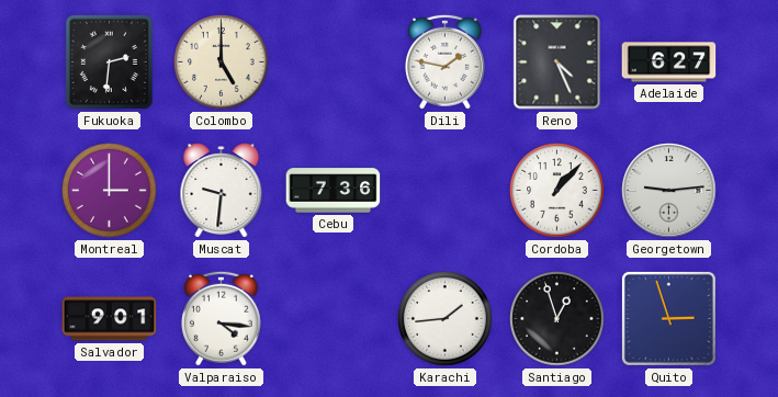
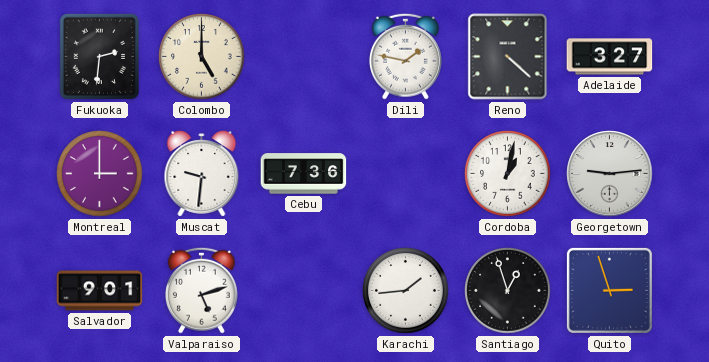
Reno: 4:26 -> 4:22
Adelaide: 6:27 -> 3:27
Cordoba: 1:07 -> 1:02
Valparaiso: 4:16 -> 5:12
